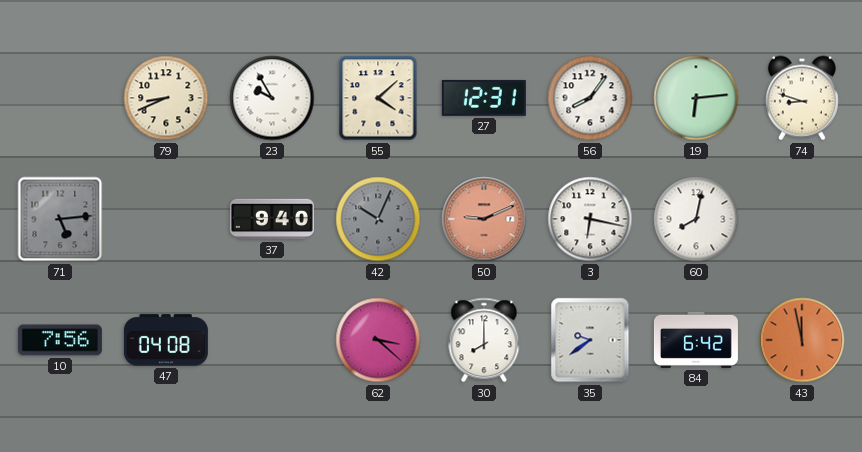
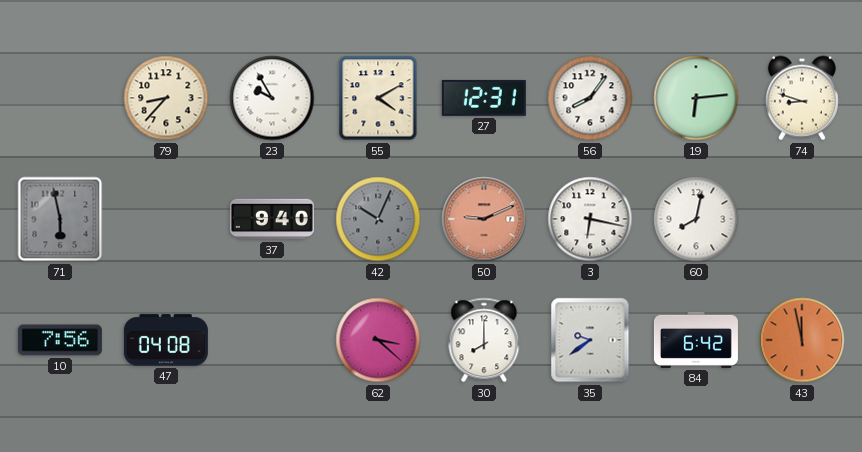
79: 8:41 -> 8:37
55: 4:08 -> 4:10
71: 5:14 -> 5:58
